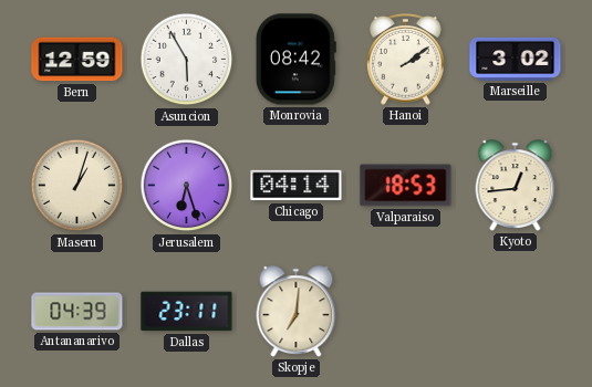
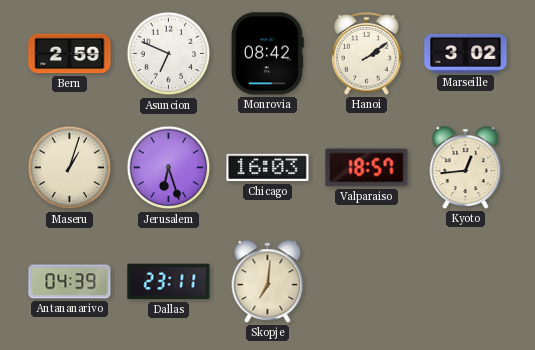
Bern: 12:59 -> 2:59
Asuncion: 5:55 -> 6:49
Chicago: 04:14 -> 16:03
Valparaiso: 18:53 -> 18:57
